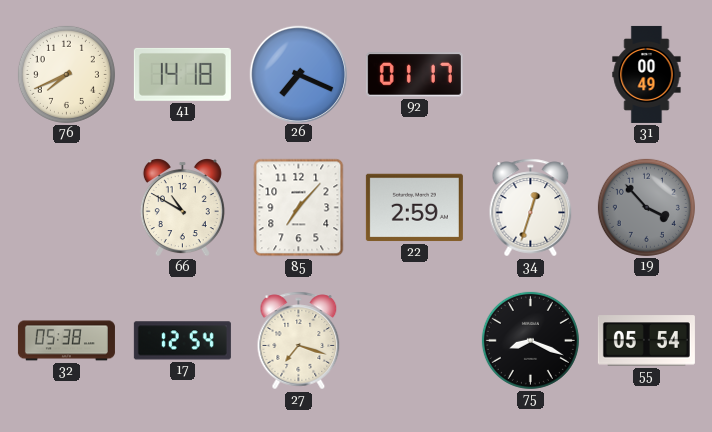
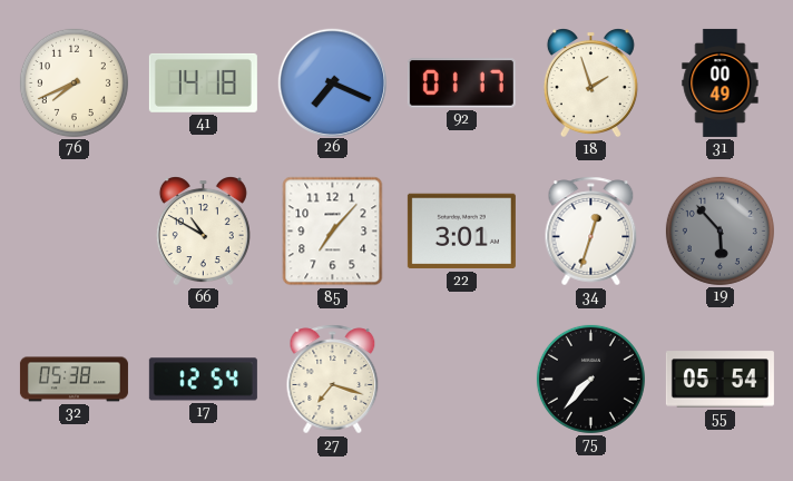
18: none -> 1:57
22: 2:59 -> 3:01
19: 3:53 -> 5:53
75: 8:19 -> 7:37
